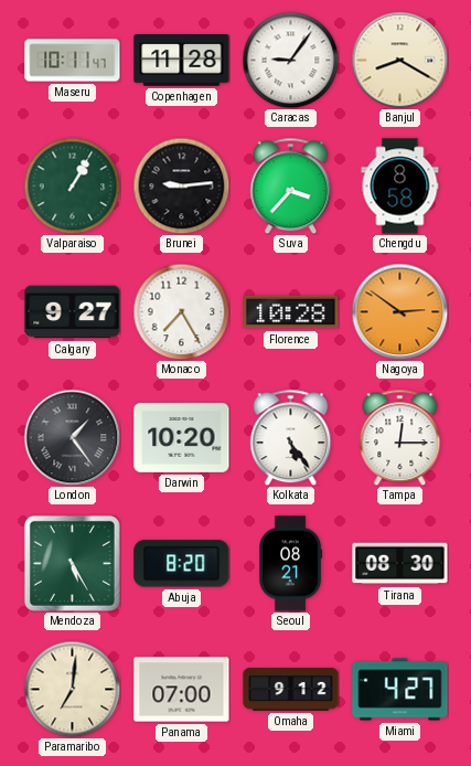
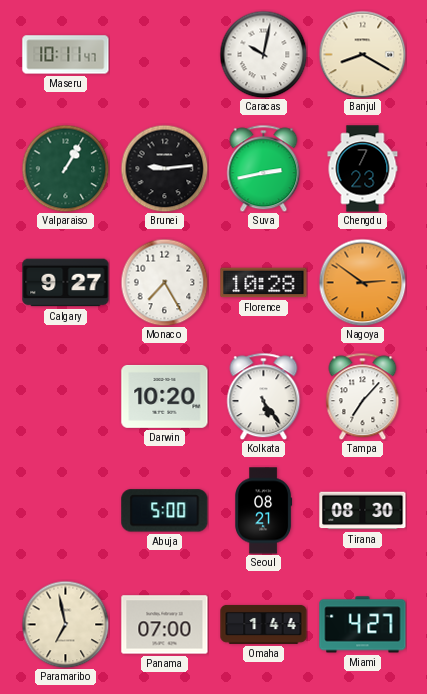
Copenhagen: 11:28 -> none
Caracas: 9:06 -> 10:02
Suva: 3:37 -> 2:43
Chengdu: 8:58 -> 7:23
London: 1:24 -> none
Tampa: 12:15 -> 7:07
Mendoza: 5:25 -> none
Abuja: 8:20 -> 5:00
Paramaribo: 7:01 -> 6:58
Omaha: 9:12 -> 1:44
